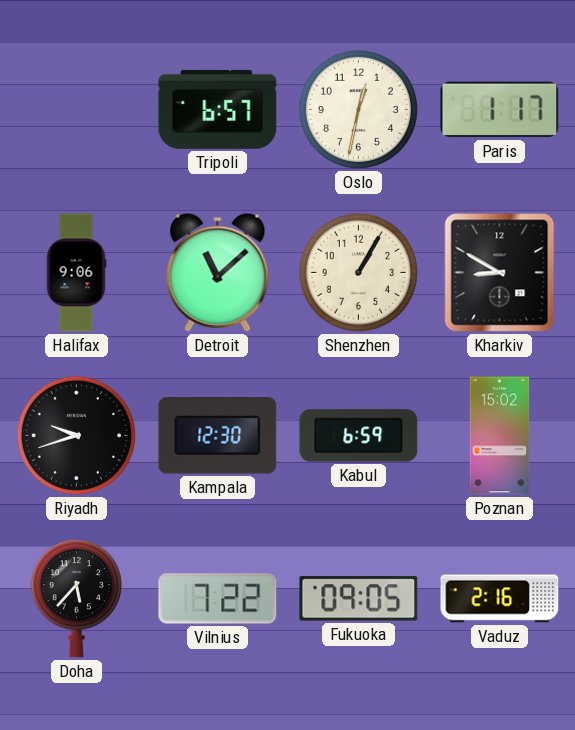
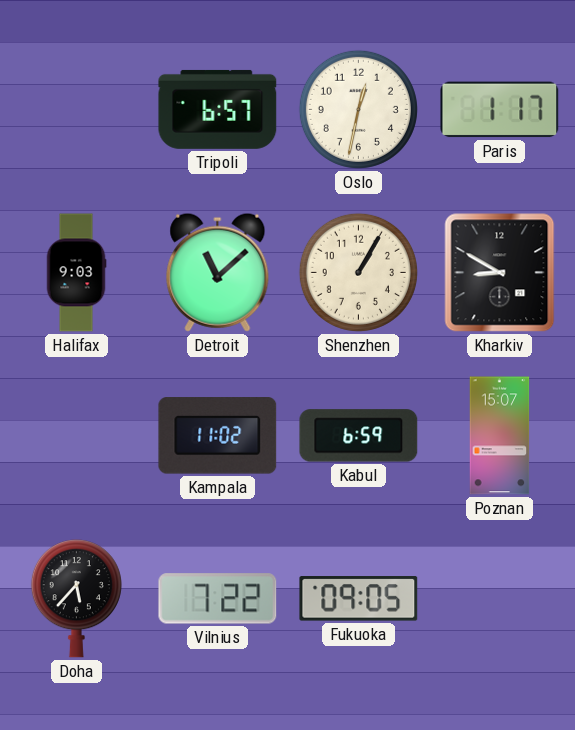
Halifax: 9:06 -> 9:03
Riyadh: 9:42 -> none
Kampala: 12:30 -> 11:02
Poznan: 15:02 -> 15:07
Vaduz: 2:16 -> none
